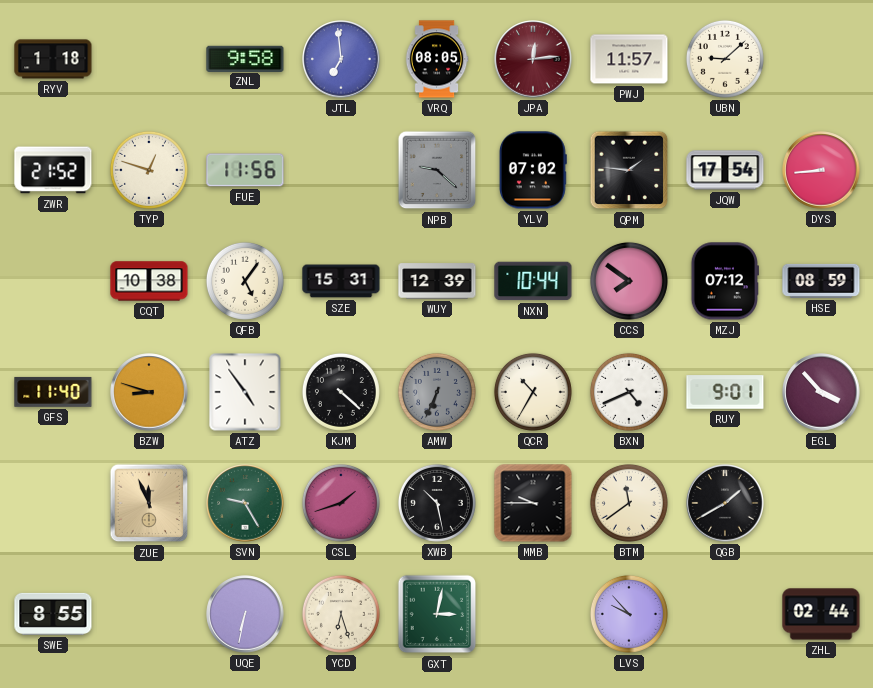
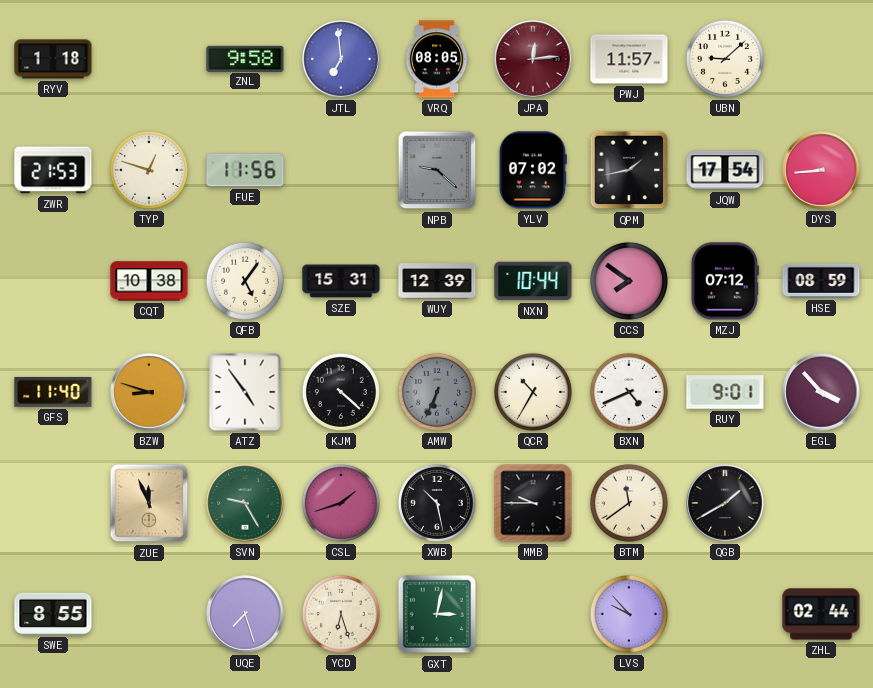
ZWR: 21:52 -> 21:53
QPM: 1:46 -> 1:43
UQE: 6:32 -> 7:27
